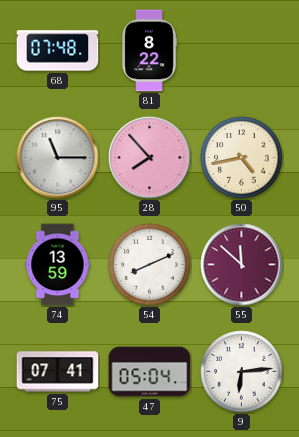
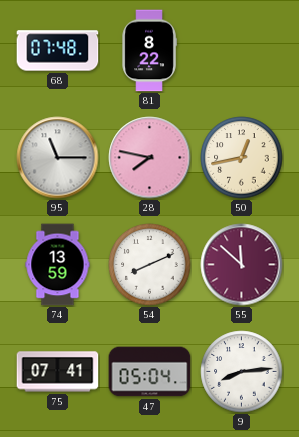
28: 7:53 -> 7:47
50: 4:43 -> 12:43
9: 6:14 -> 8:14
